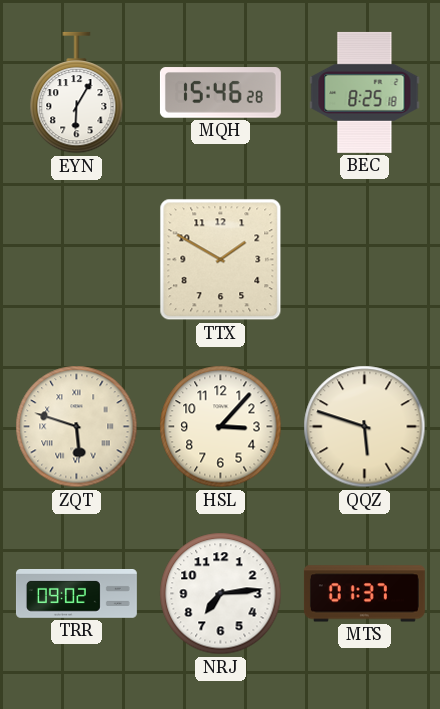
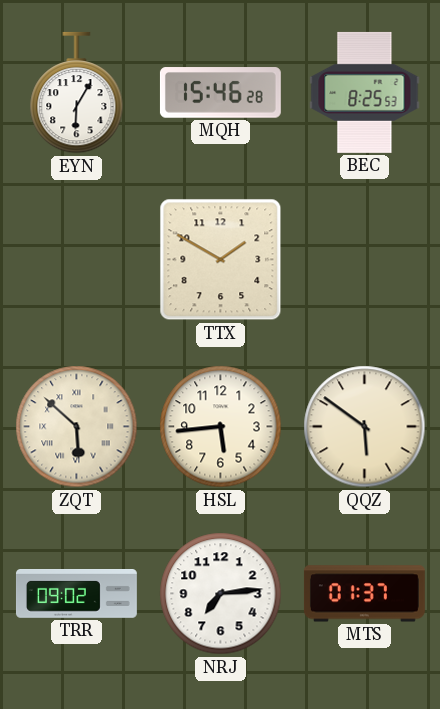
BEC: 8:25:18 -> 8:25:53
ZQT: 5:48 -> 5:52
HSL: 3:07 -> 5:44
QQZ: 5:48 -> 5:51
